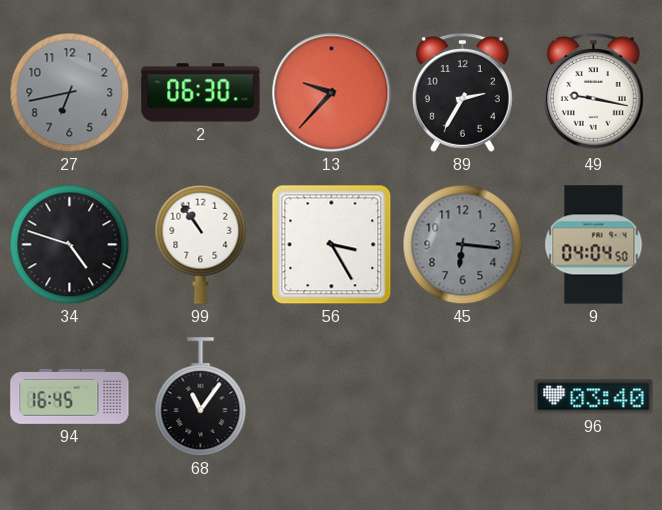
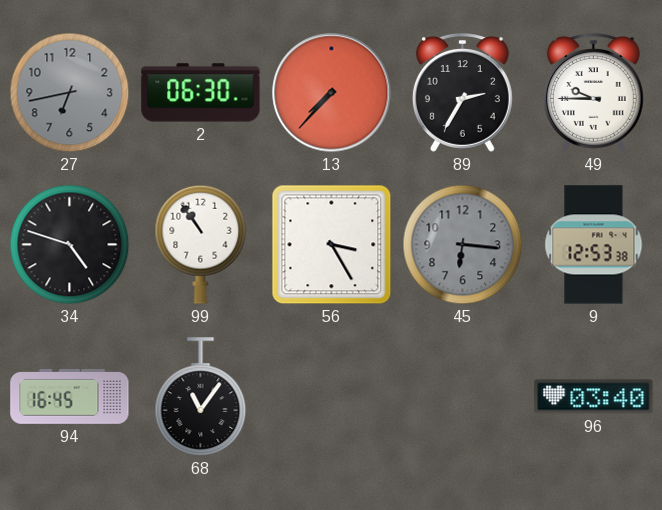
13: 9:37 -> 7:37
49: 9:17 -> 9:45
9: 04:04 -> 12:53
